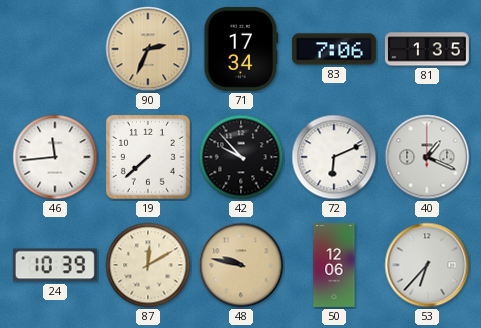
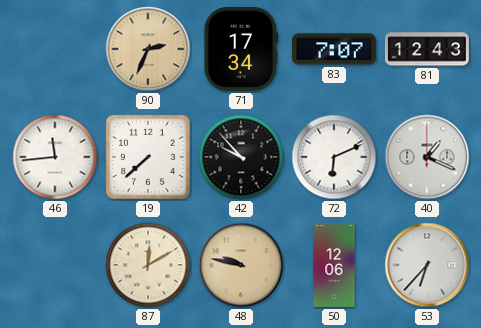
83: 7:06 -> 7:07
81: 1:35 -> 12:43
24: 10:39 -> none
